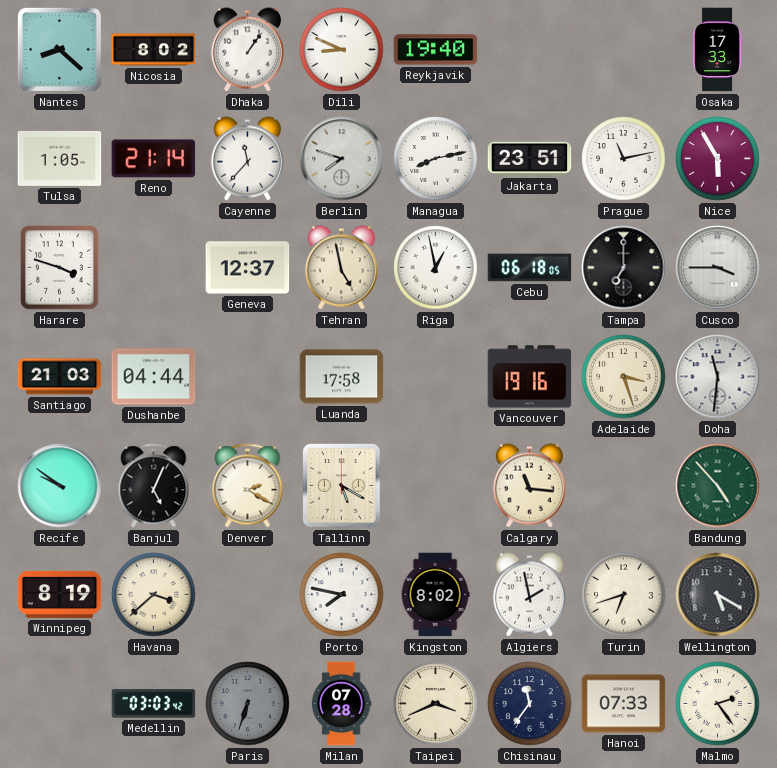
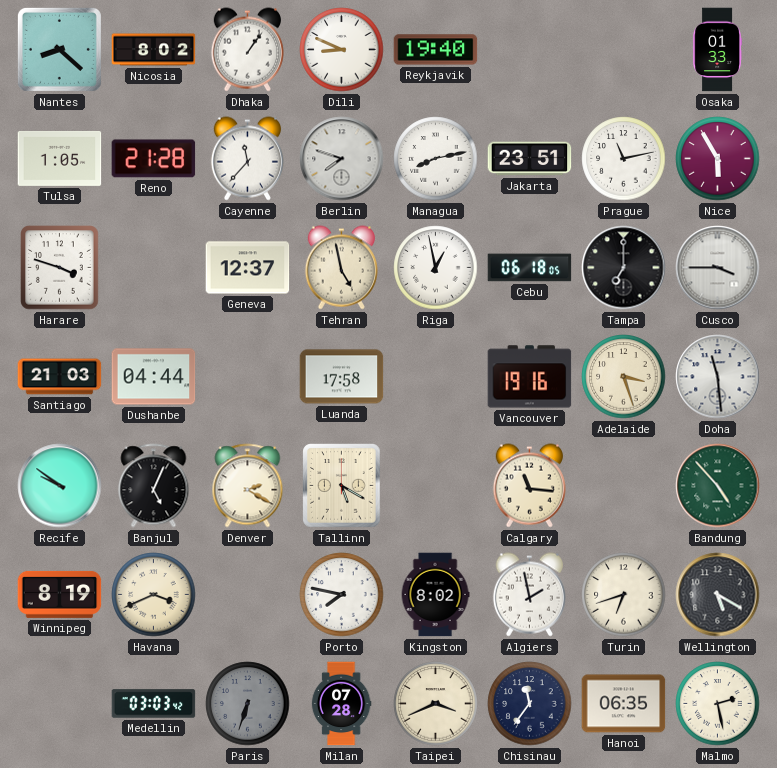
Osaka: 17:33 -> 01:33
Reno: 21:14 -> 21:28
Doha: 11:31 -> 11:29
Havana: 3:38 -> 3:41
Hanoi: 07:33 -> 06:35
Malmo: 2:24 -> 2:28
